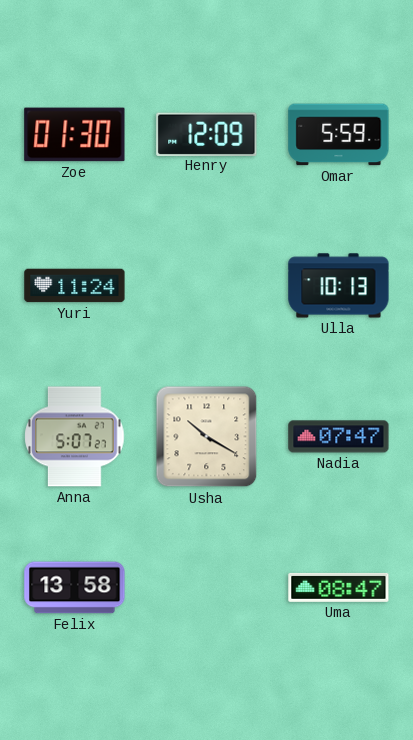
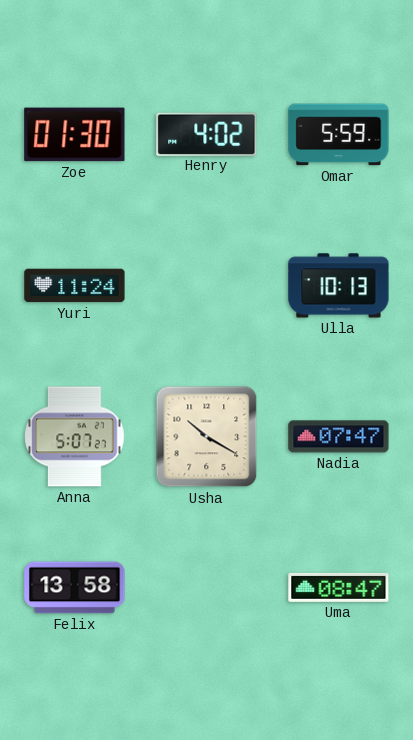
Henry: 12:09 -> 4:02
